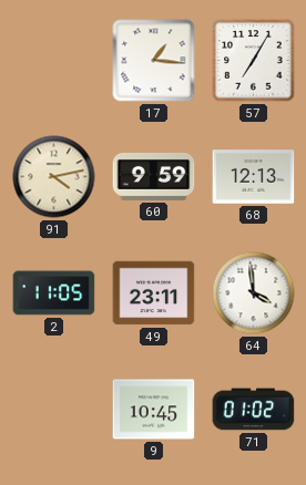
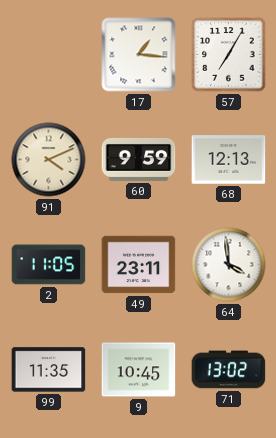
91: 4:13 -> 4:11
99: none -> 11:35
71: 01:02 -> 13:02
